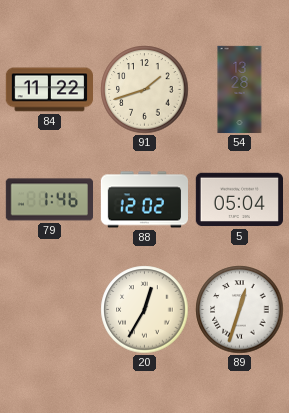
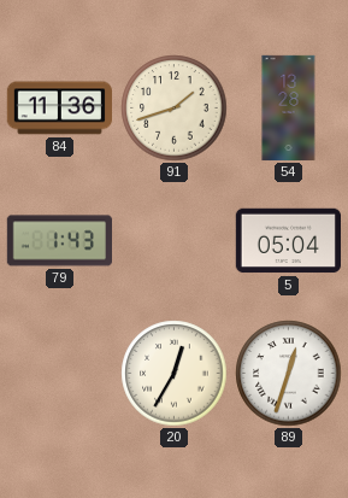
84: 11:22 -> 11:36
79: 1:46 -> 1:43
88: 12:02 -> none
